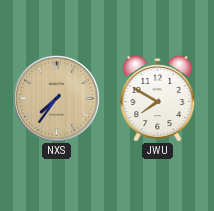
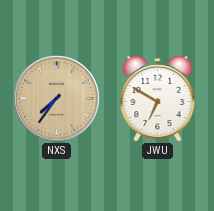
JWU: 7:50 -> 6:50
